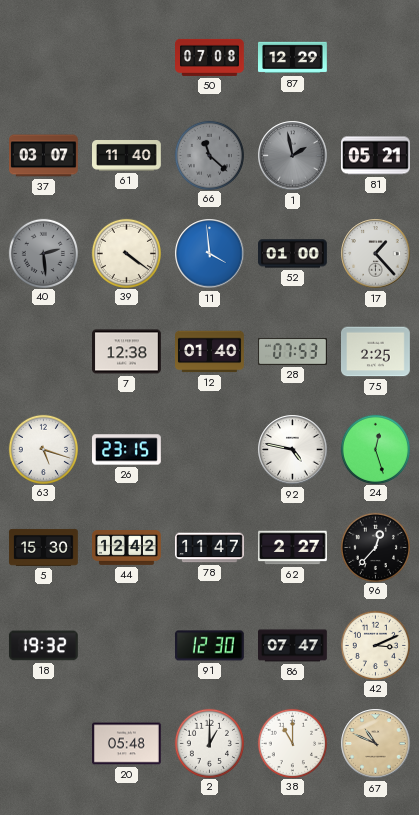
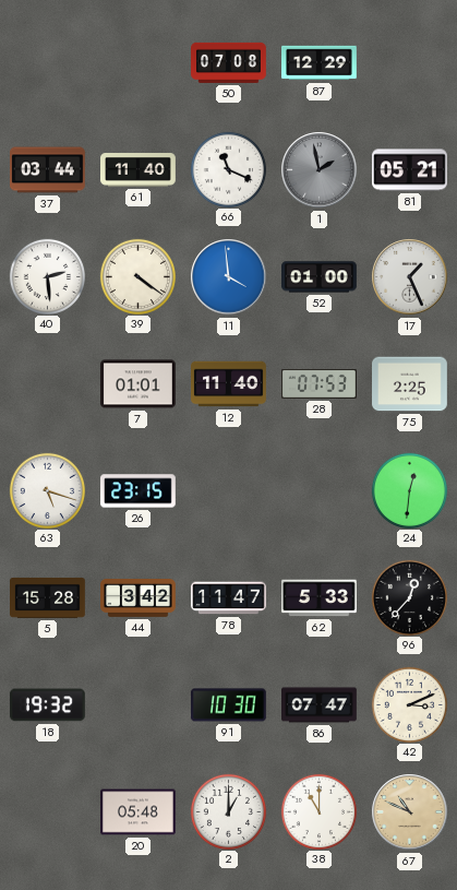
37: 03:07 -> 03:44
66: 11:22 -> 11:19
66 dial: grey -> white
40 dial: grey -> white
17: 1:23 -> 1:26
7: 12:38 -> 01:01
12: 01:40 -> 11:40
92: 4:47 -> none
24: 12:27 -> 12:31
5: 15:30 -> 15:28
44: 12:42 -> 3:42
62: 2:27 -> 5:33
91: 12:30 -> 10:30
